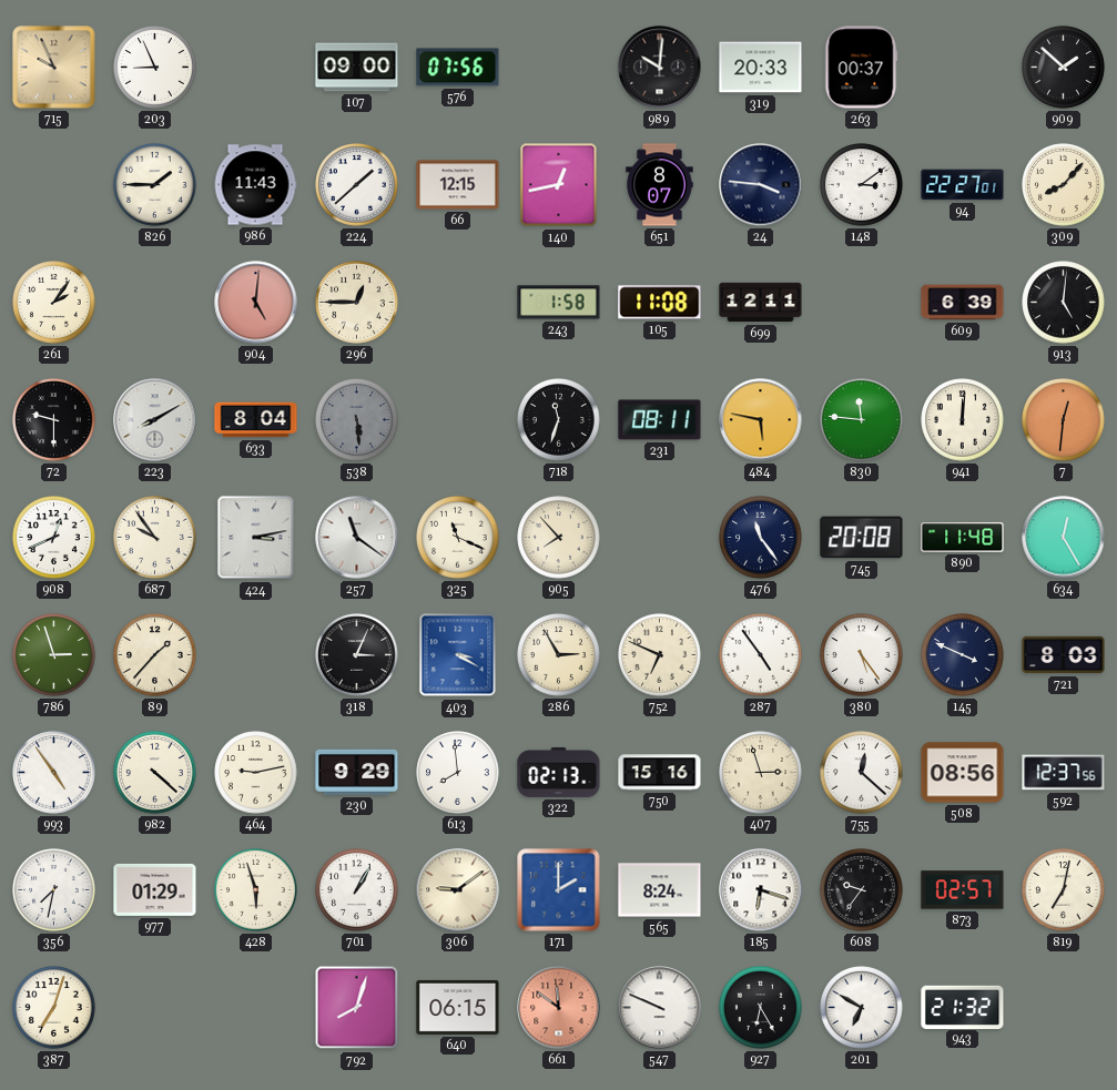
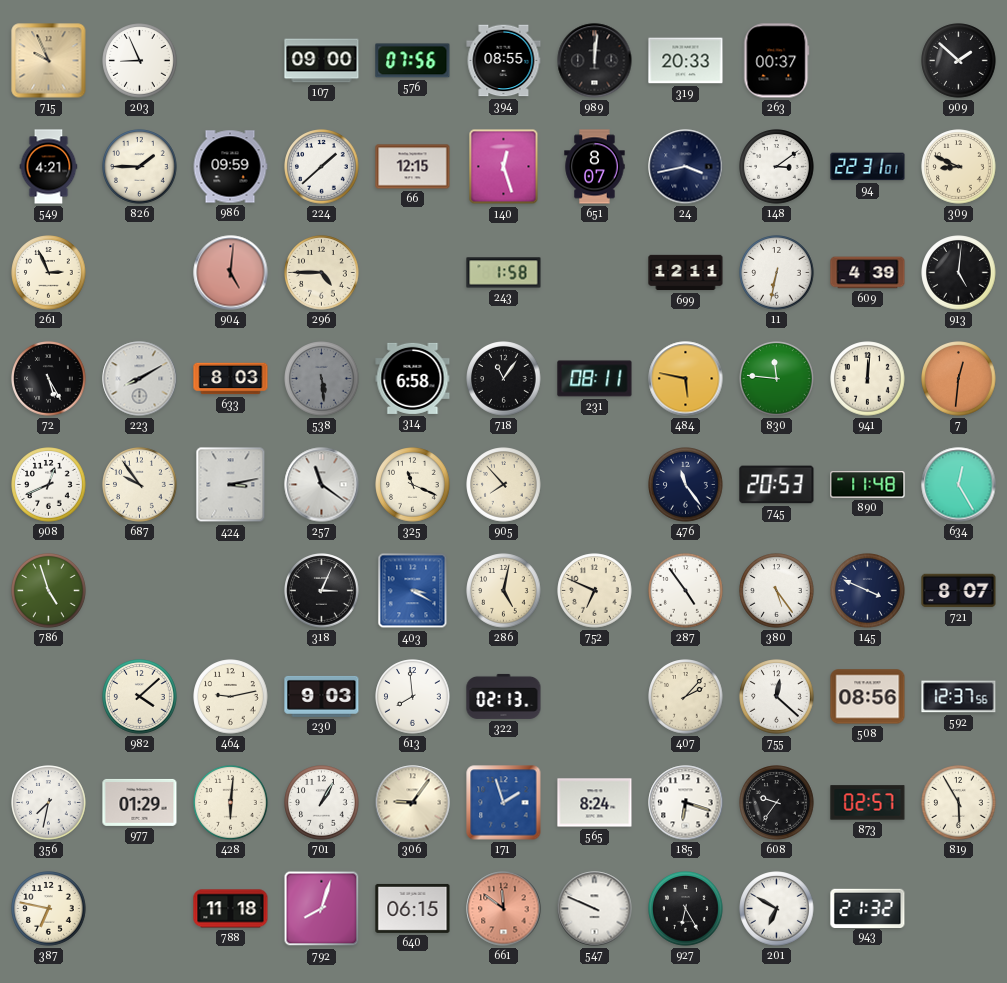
394: none -> 08:55
989: 10:01 -> 12:01
549: none -> 4:21
986: 11:43 -> 09:59
140: 12:43 -> 12:27
24: 3:46 -> 3:43
94: 22:27 -> 22:31
309: 8:07 -> 8:49
261: 2:06 -> 2:56
296: 12:45 -> 4:45
105: 11:08 -> none
11: none -> 6:32
609: 6:39 -> 4:39
72: 9:30 -> 5:25
633: 8:04 -> 8:03
314: none -> 6:58
718: 11:33 -> 11:06
745: 20:08 -> 20:53
786: 2:57 -> 4:57
89: 1:37 -> none
286: 2:55 -> 5:02
721: 8:03 -> 8:07
993: 4:54 -> none
982: 4:22 -> 4:08
230: 9:29 -> 9:03
750: 15:16 -> none
407: 2:57 -> 2:07
428: 5:57 -> 6:01
306: 9:09 -> 9:06
171: 2:00 -> 1:57
819: 7:02 -> 5:55
387: 7:03 -> 6:47
788: none -> 11:18
